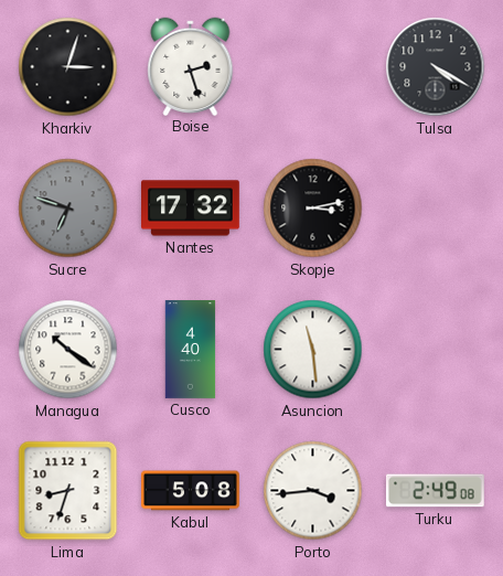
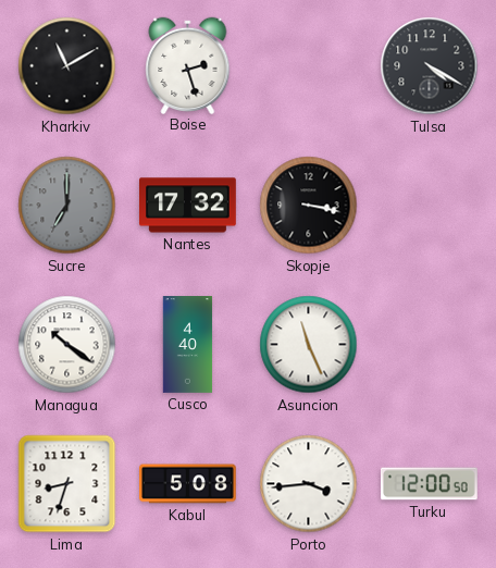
Kharkiv: 3:03 -> 11:10
Sucre: 6:48 -> 7:00
Skopje: 3:13 -> 3:17
Asuncion: 11:29 -> 11:26
Turku: 2:49 -> 12:00
